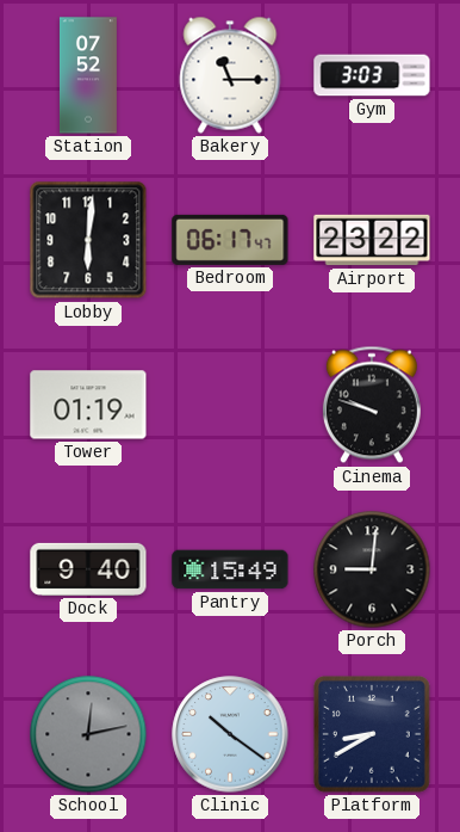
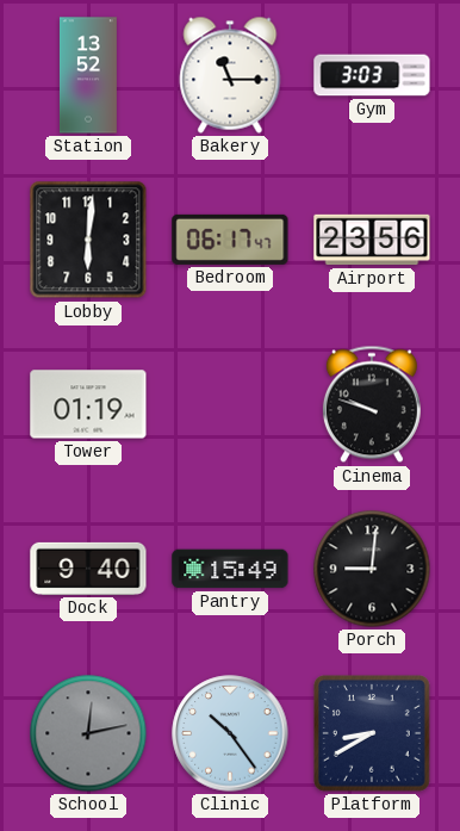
Station: 07:52 -> 13:52
Airport: 23:22 -> 23:56
Clinic: 10:21 -> 10:24
